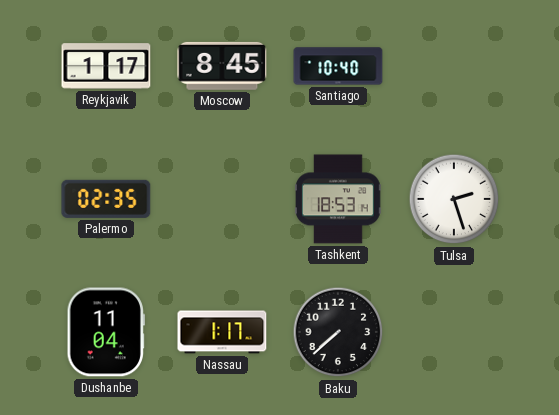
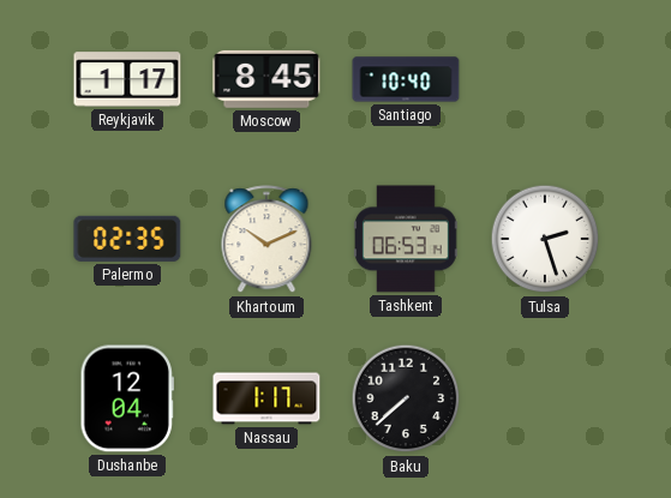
Khartoum: none -> 10:11
Tashkent: 18:53 -> 06:53
Dushanbe: 11:04 -> 12:04
